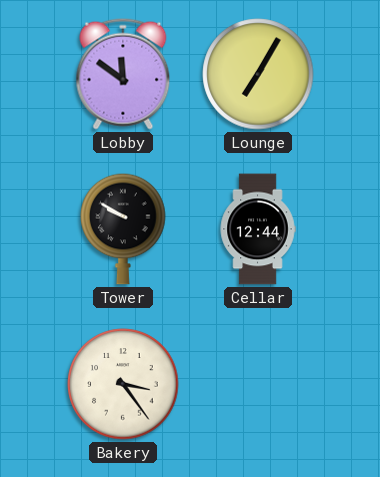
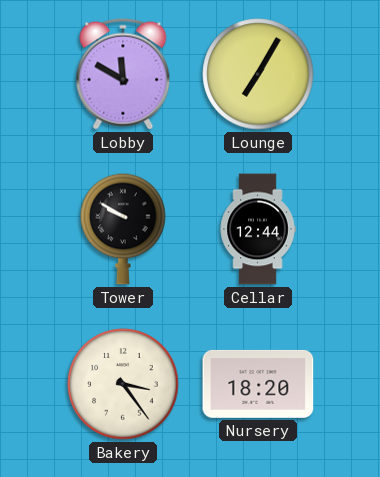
Lobby: 11:51 -> 11:50
Nursery: none -> 18:20
